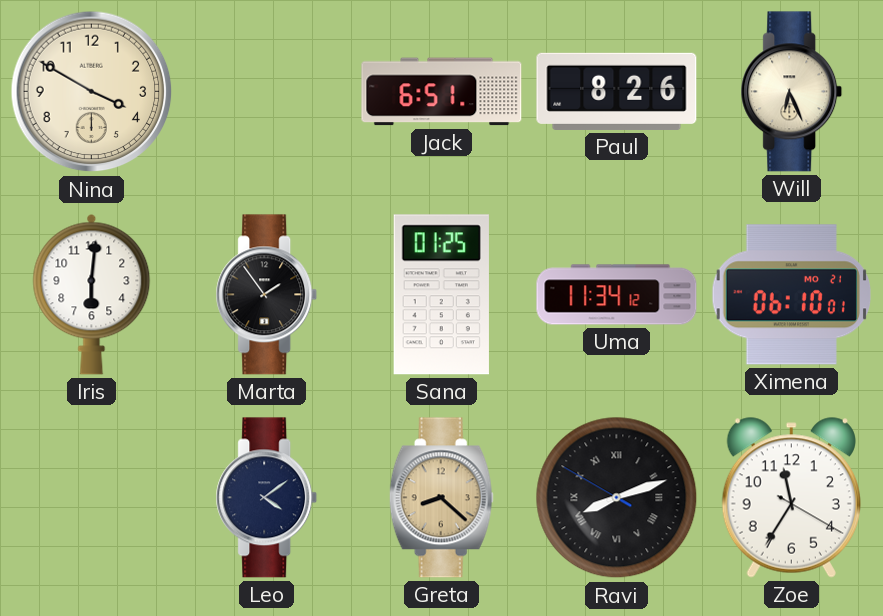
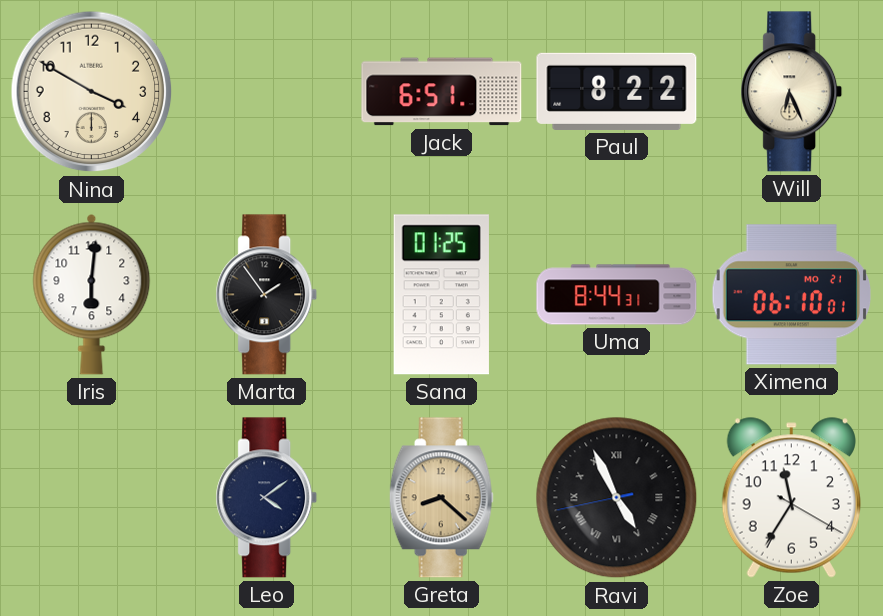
Paul: 8:26 -> 8:22
Uma: 11:34 -> 8:44
Ravi: 8:11 -> 4:55
